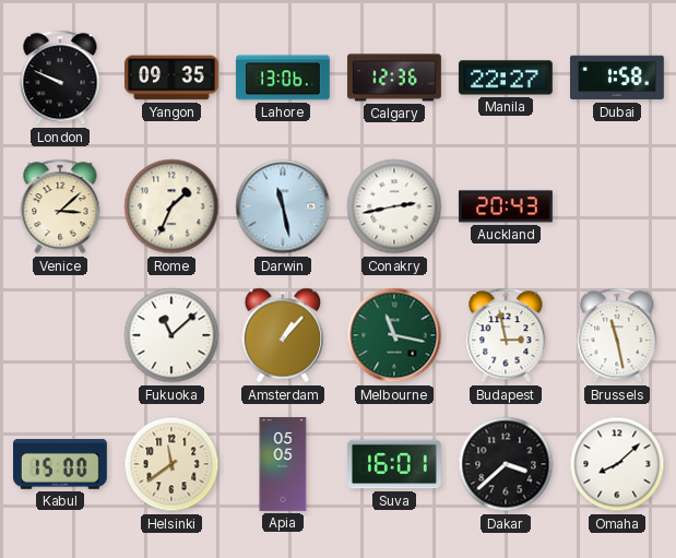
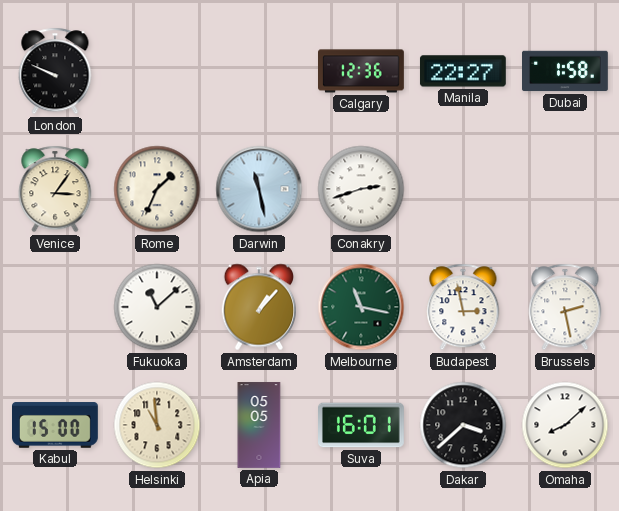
Yangon: 09:35 -> none
Lahore: 13:06 -> none
Venice: 3:08 -> 3:06
Conakry: 2:43 -> 2:42
Auckland: 20:43 -> none
Brussels: 11:28 -> 2:28
Helsinki: 11:39 -> 10:59
